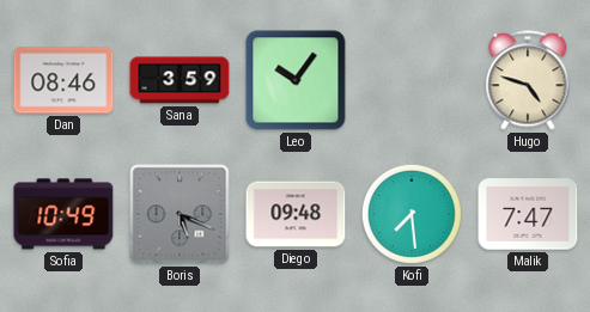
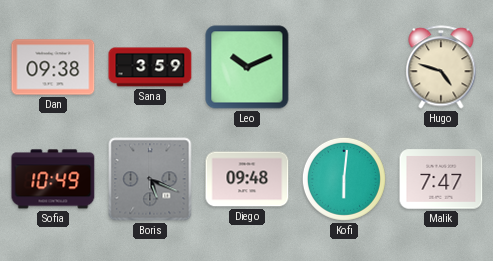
Dan: 08:46 -> 09:38
Leo: 10:06 -> 10:11
Kofi: 7:29 -> 6:01
